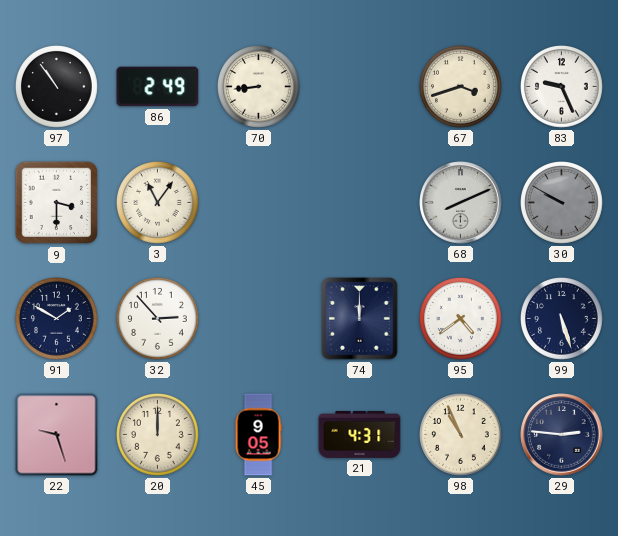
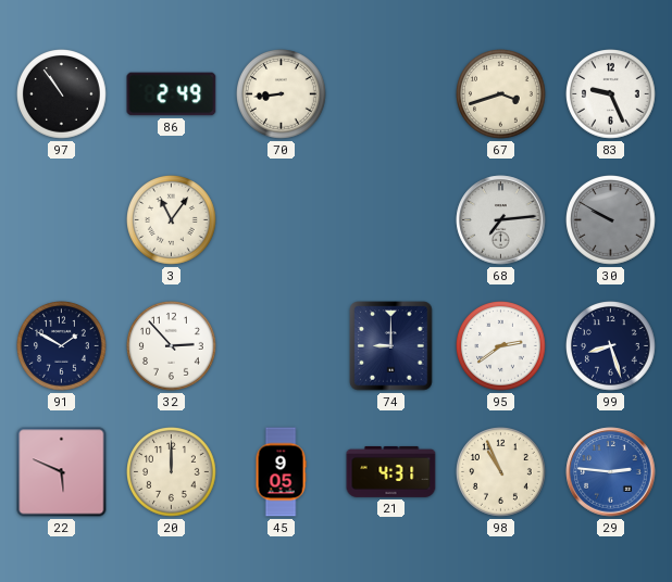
9: 3:30 -> none
68: 8:11 -> 7:14
74: 12:00 -> 9:00
95: 4:39 -> 2:39
99: 5:27 -> 8:27
22: 9:27 -> 5:49
29 dial: navy -> blue
